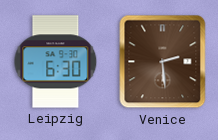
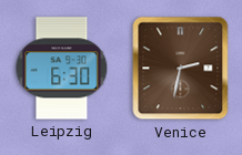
Venice: 2:29 -> 2:32
